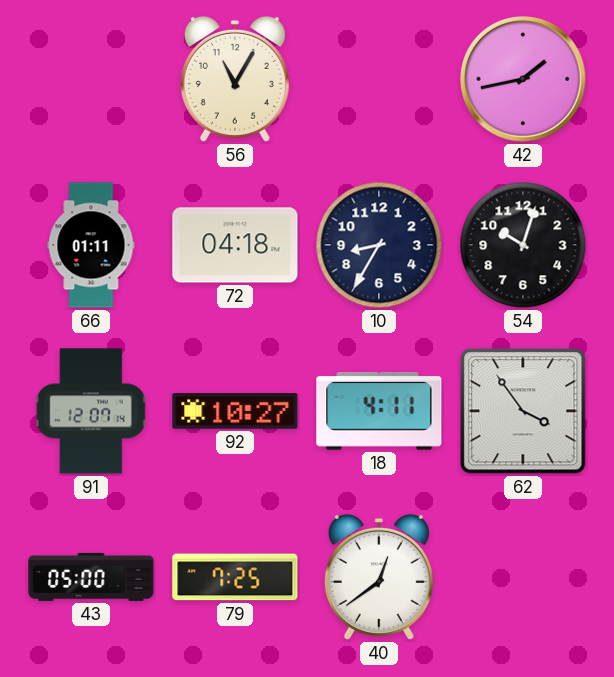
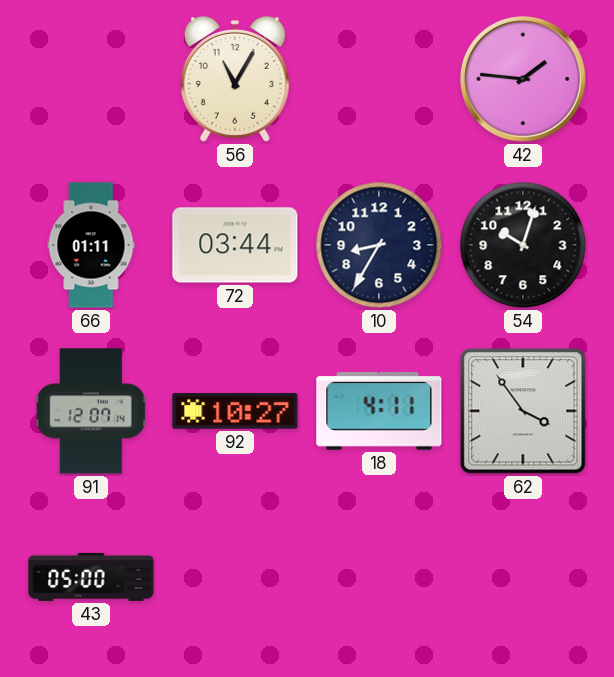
42: 1:43 -> 1:46
72: 04:18 -> 03:44
79: 7:25 -> none
40: 12:39 -> none
